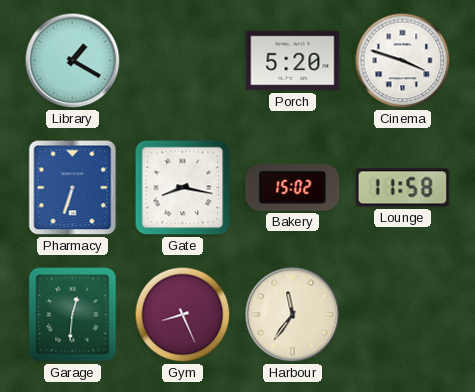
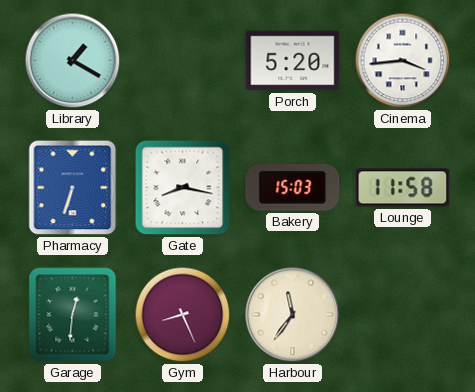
Cinema: 3:48 -> 3:44
Bakery: 15:02 -> 15:03
